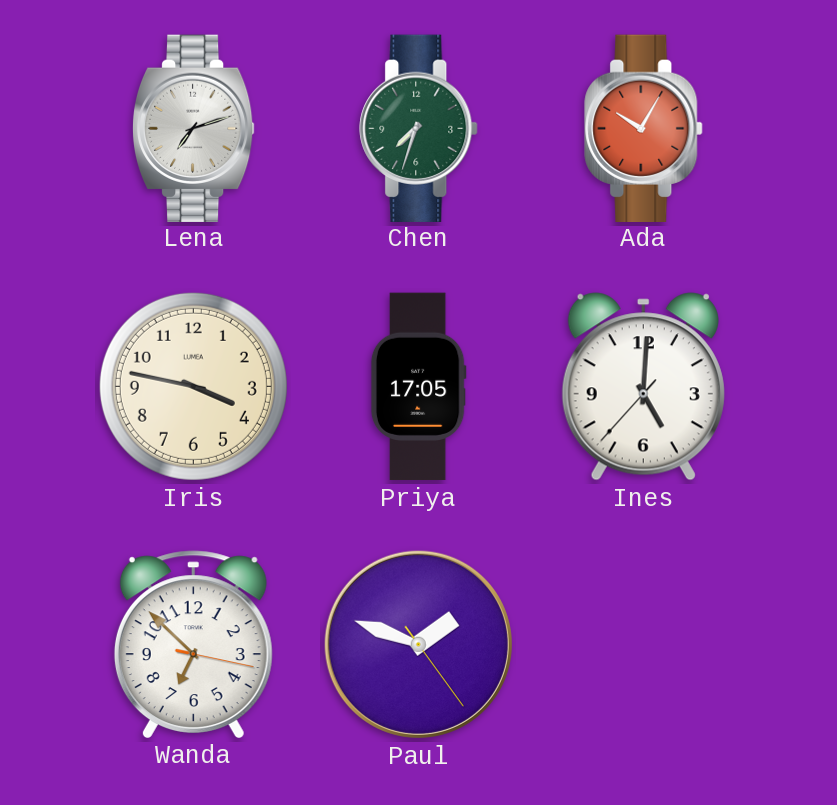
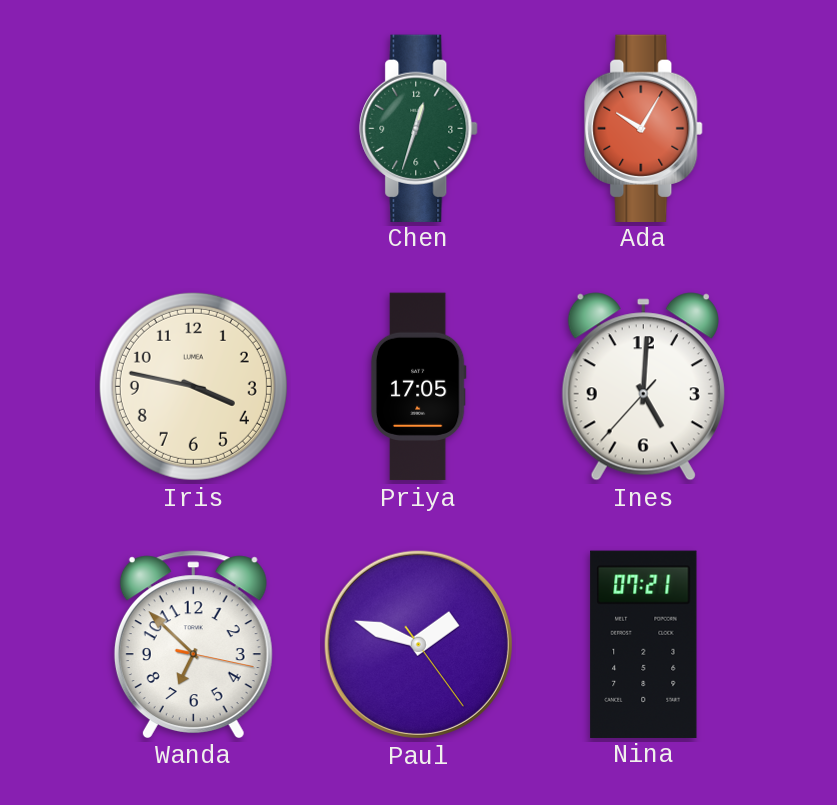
Lena: 7:12 -> none
Chen: 7:33 -> 12:33
Nina: none -> 07:21
